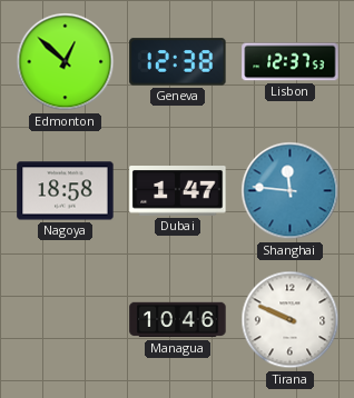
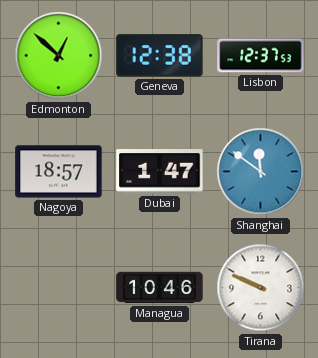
Nagoya: 18:58 -> 18:57
Shanghai: 11:46 -> 11:51
